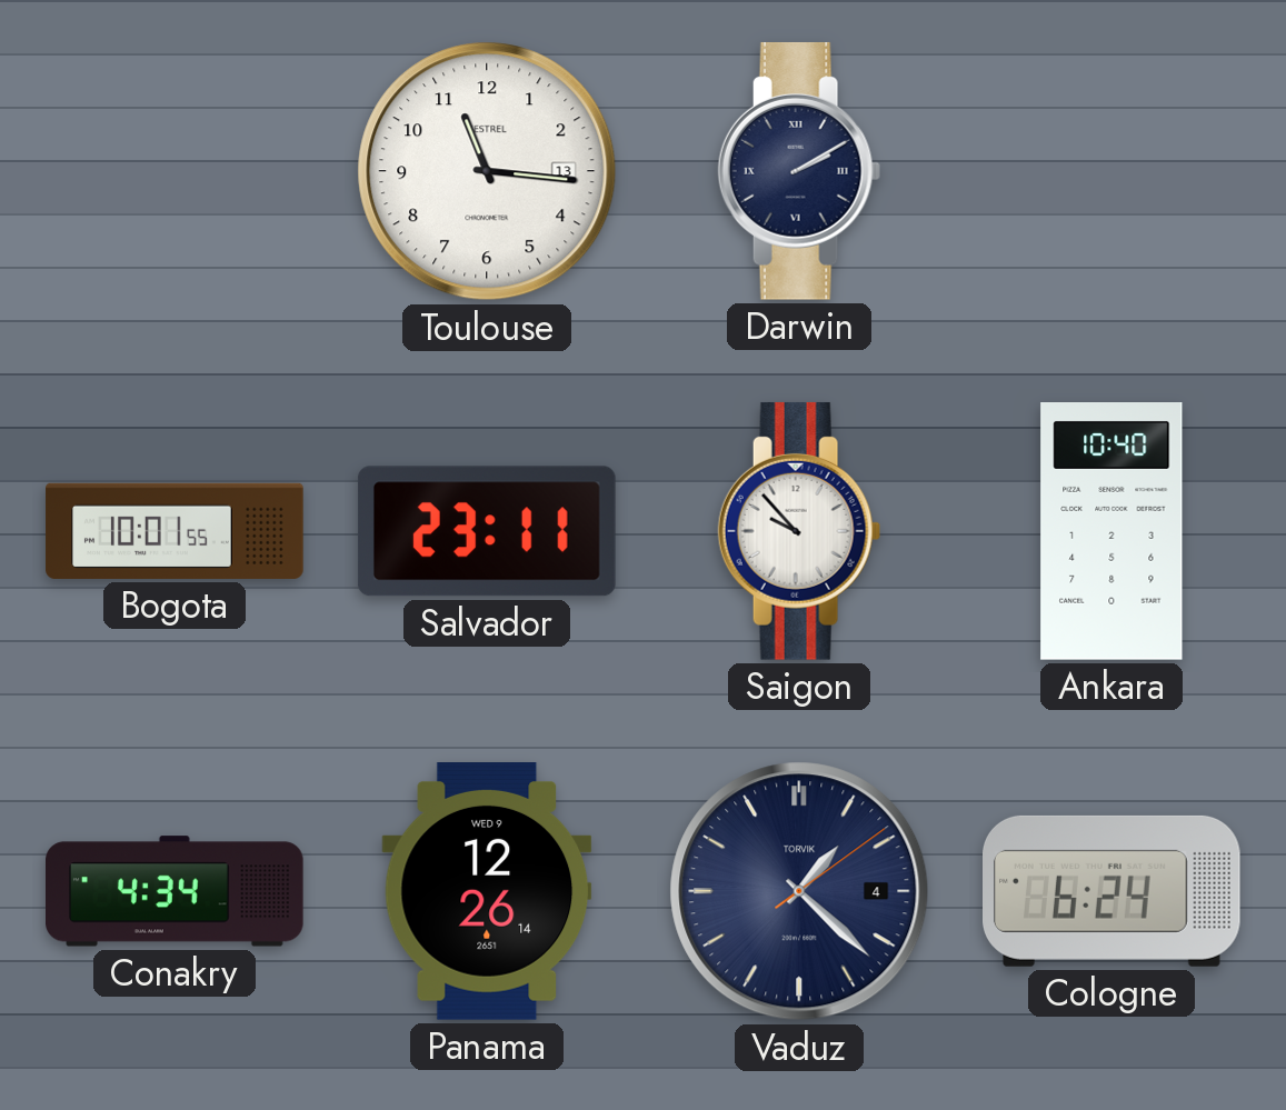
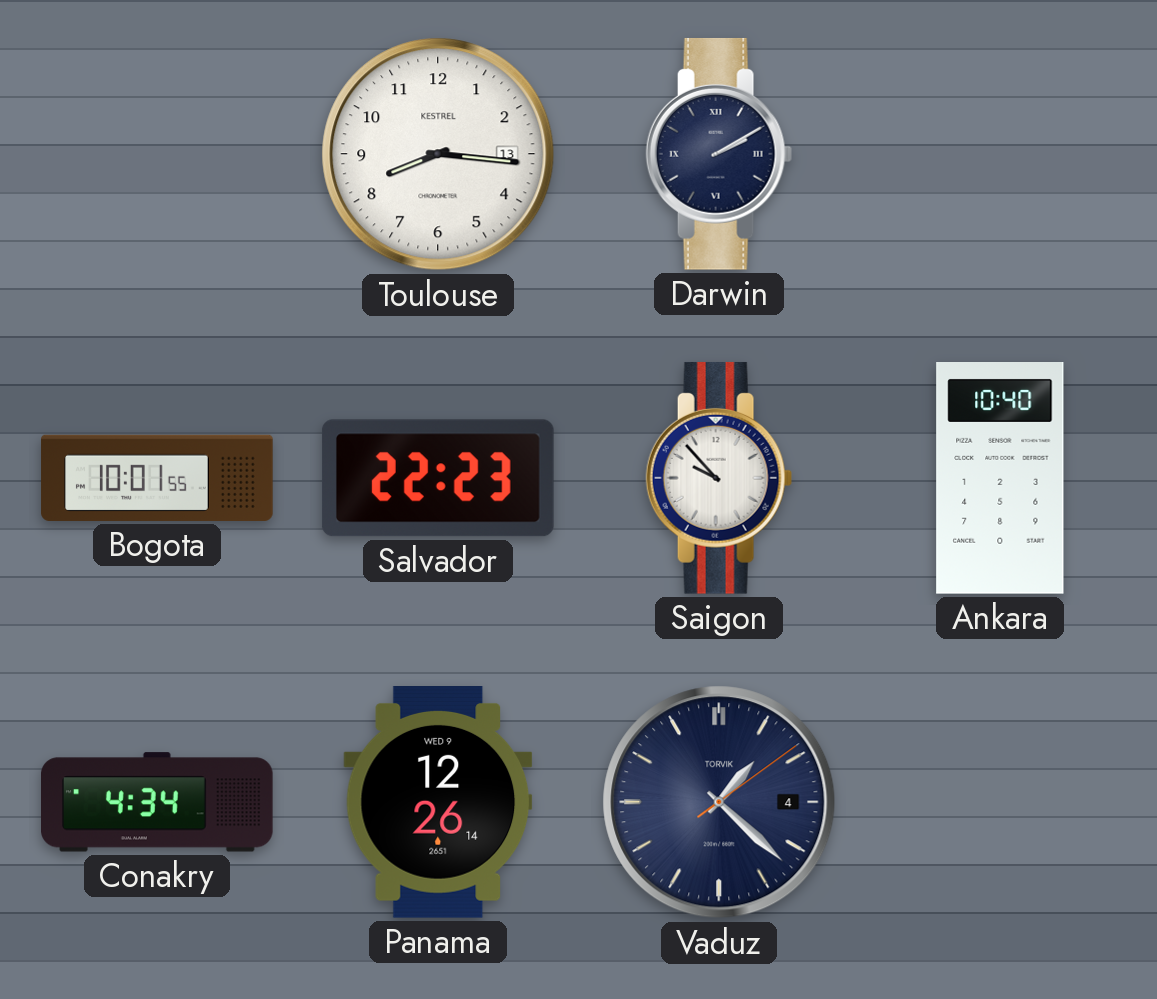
Toulouse: 11:16 -> 8:16
Salvador: 23:11 -> 22:23
Cologne: 6:24 -> none
